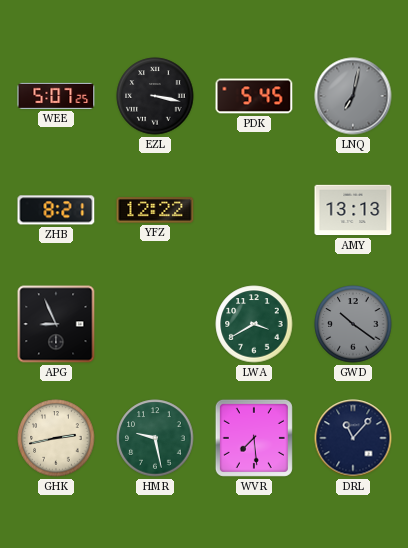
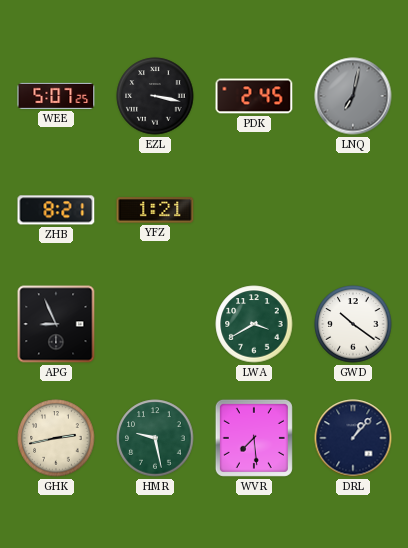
PDK: 5:45 -> 2:45
YFZ: 12:22 -> 1:21
AMY: 13:13 -> none
GWD dial: grey -> white
DRL: 11:07 -> 1:07
